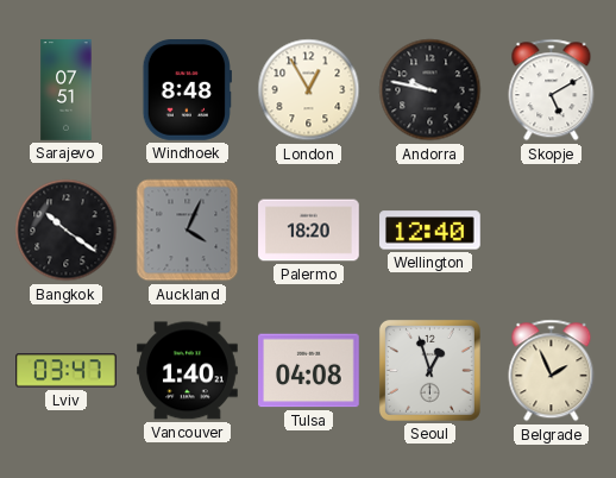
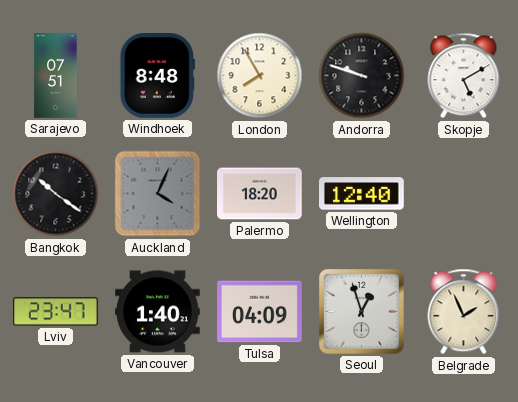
London: 12:55 -> 7:55
Andorra: 9:47 -> 9:48
Lviv: 03:47 -> 23:47
Tulsa: 04:08 -> 04:09
